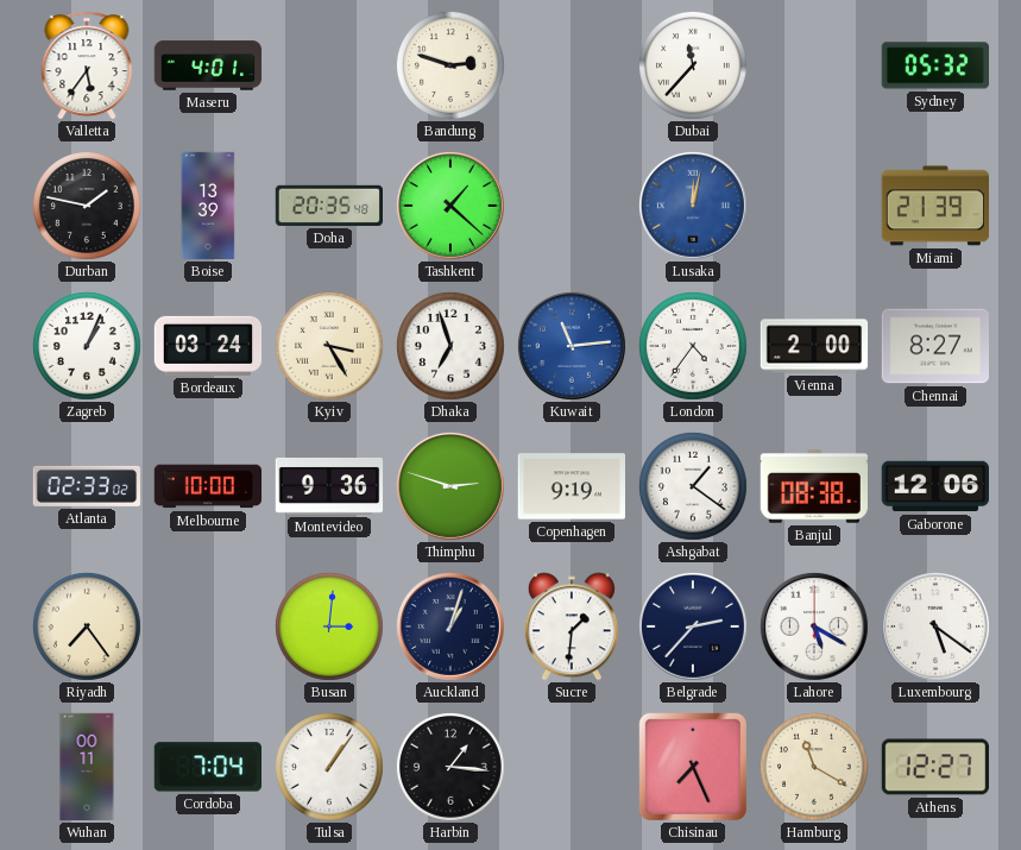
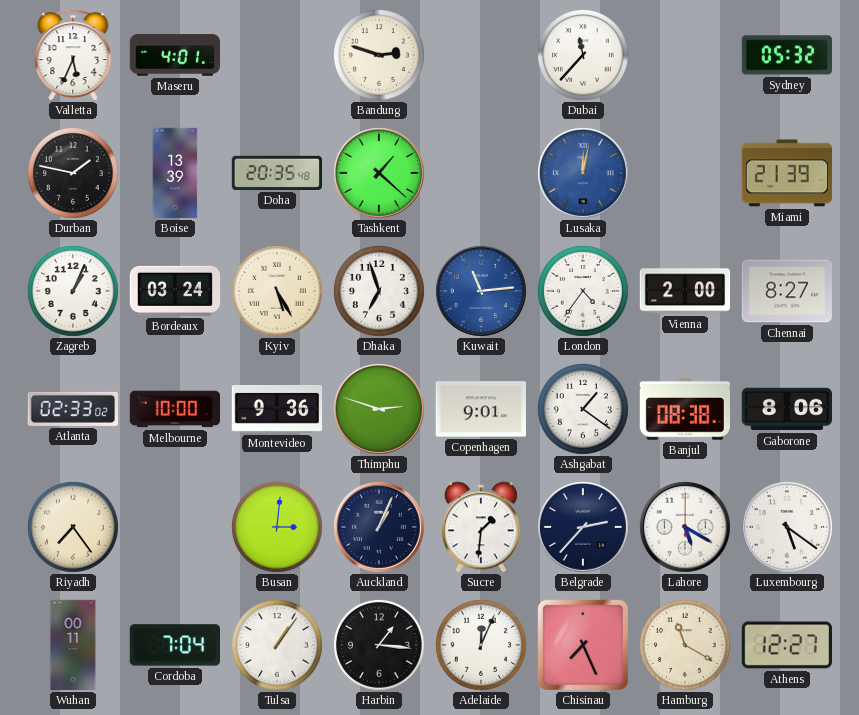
Valletta: 5:36 -> 5:34
Kyiv: 3:25 -> 5:25
Copenhagen: 9:19 -> 9:01
Gaborone: 12:06 -> 8:06
Auckland: 1:03 -> 1:04
Adelaide: none -> 12:04
